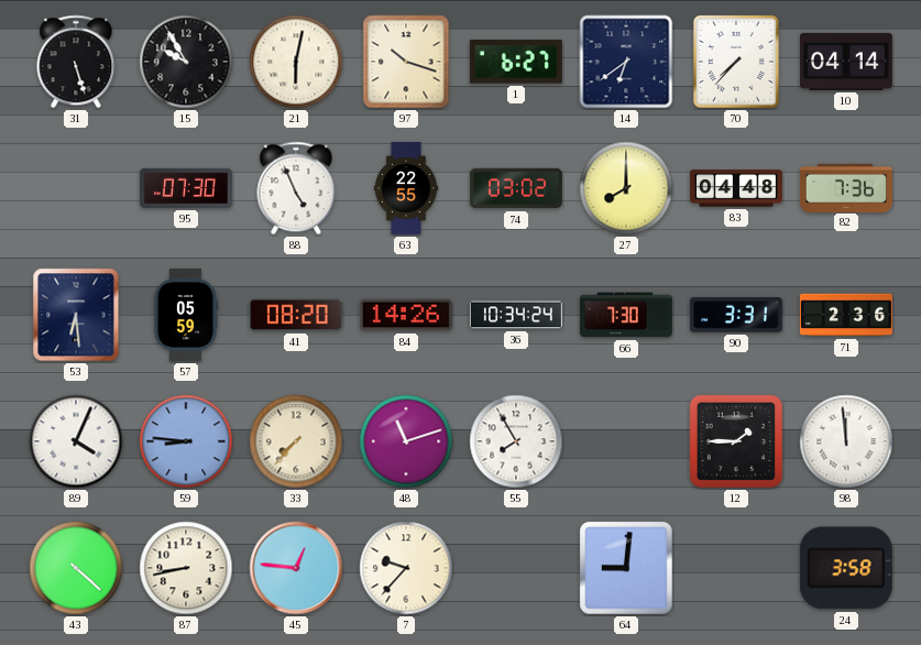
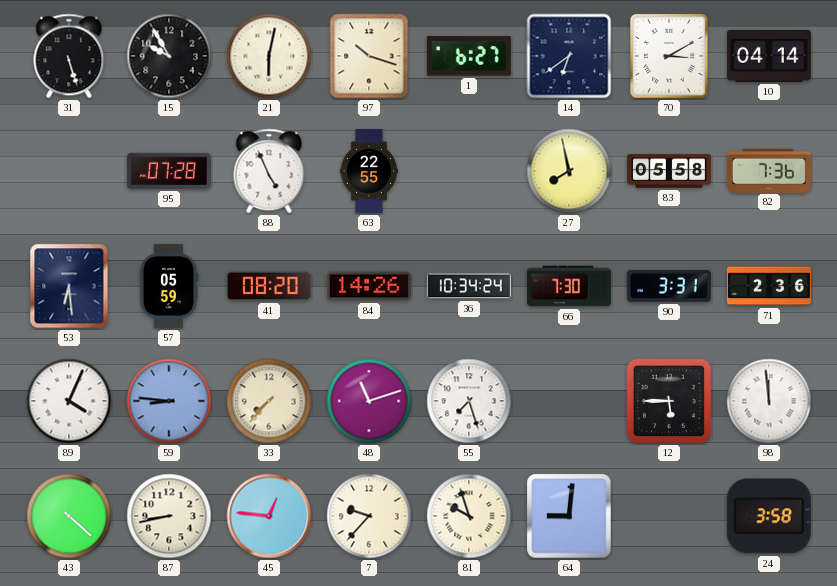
70: 7:37 -> 3:10
95: 07:30 -> 07:28
74: 03:02 -> none
27: 8:00 -> 7:58
83: 04:48 -> 05:58
55: 7:55 -> 7:27
12: 1:45 -> 5:45
81: none -> 9:57
